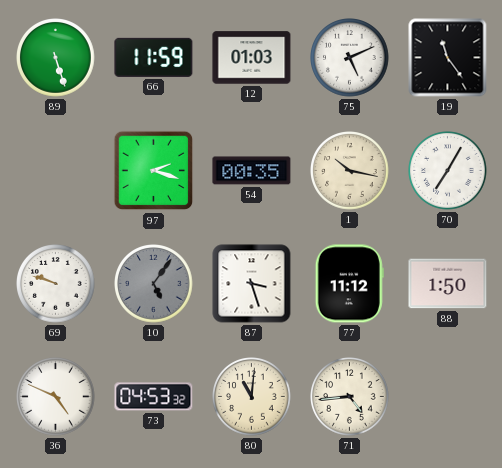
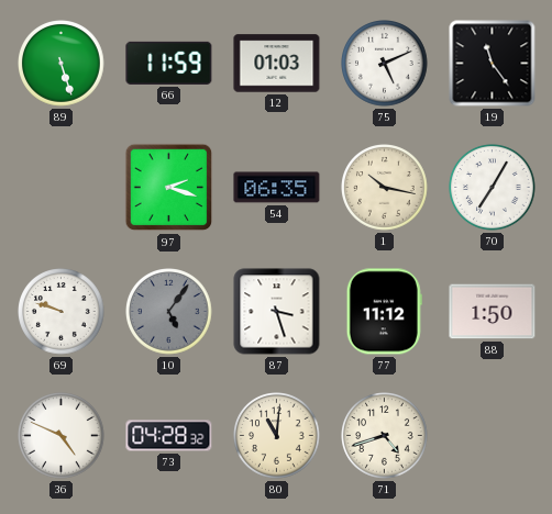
54: 00:35 -> 06:35
73: 04:53 -> 04:28
71: 4:44 -> 4:42
